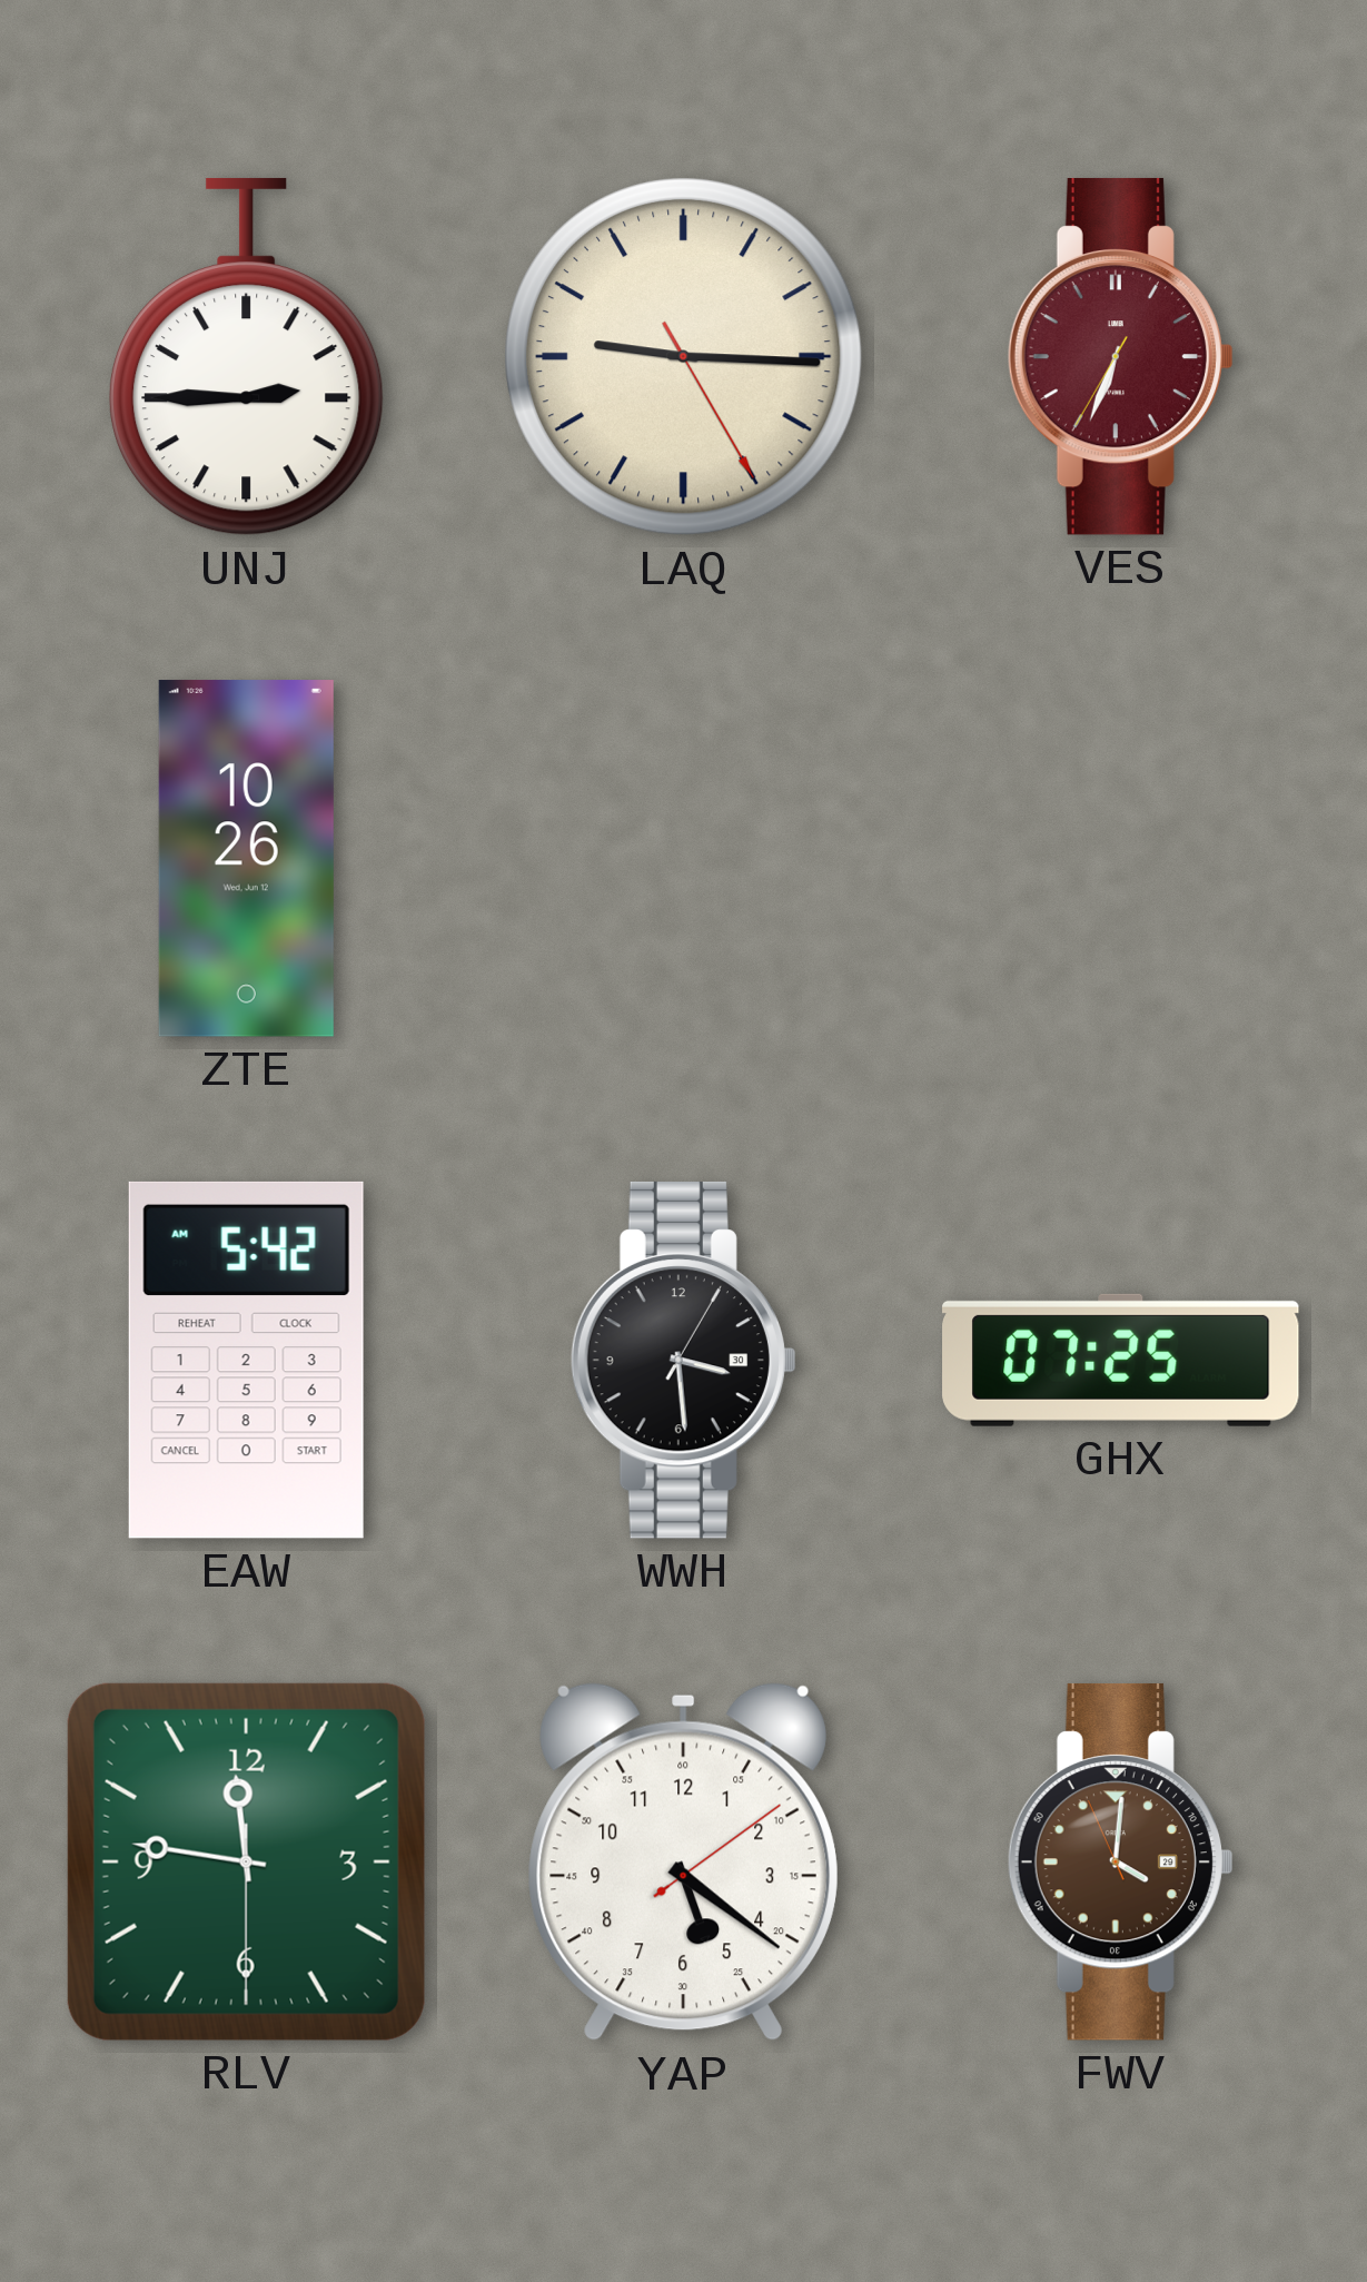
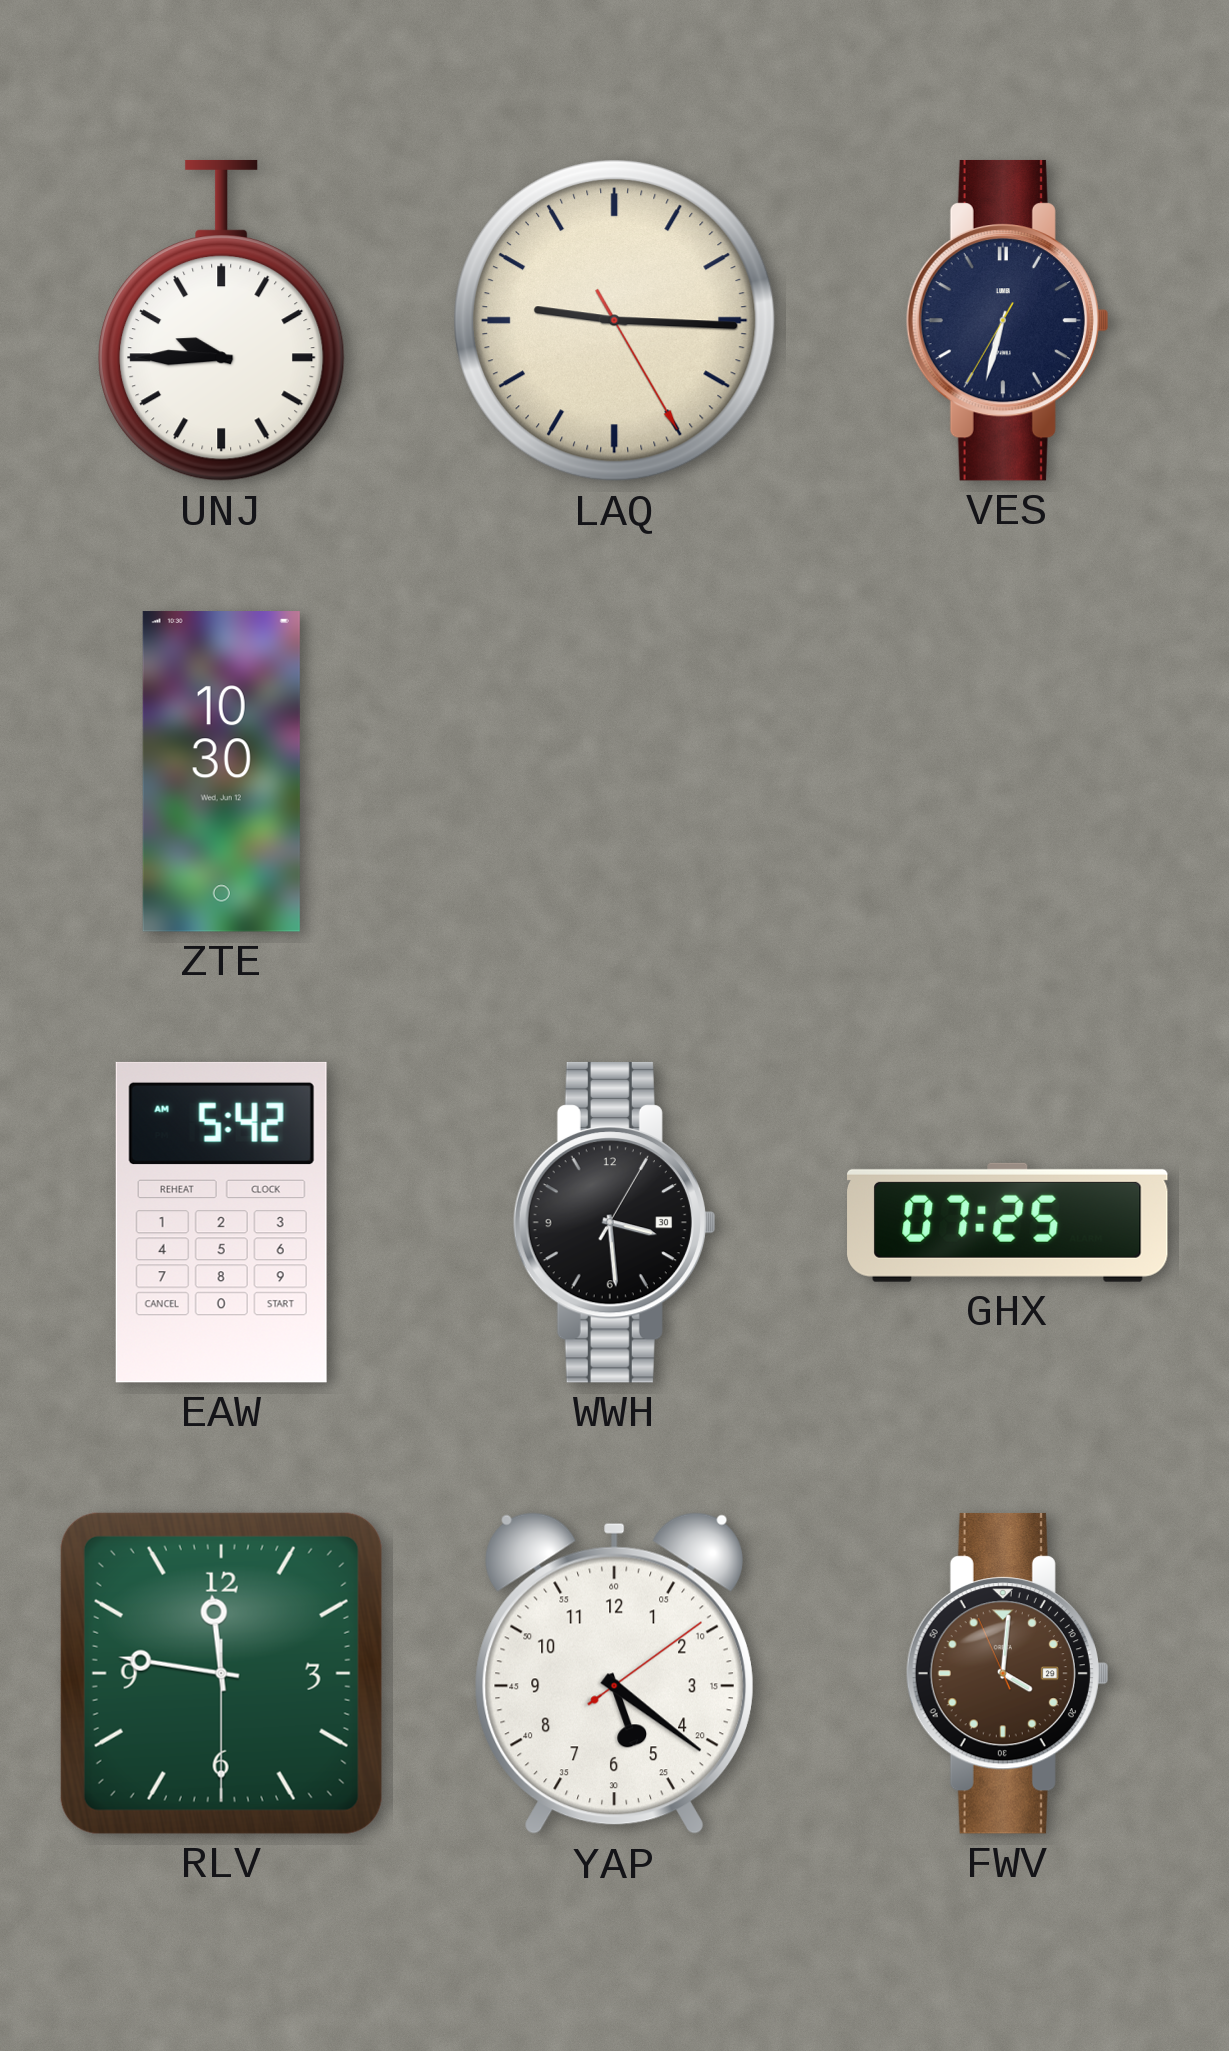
UNJ: 2:45 -> 9:45
VES: 6:33 -> 6:32
VES dial: burgundy -> navy
ZTE: 10:26 -> 10:30
